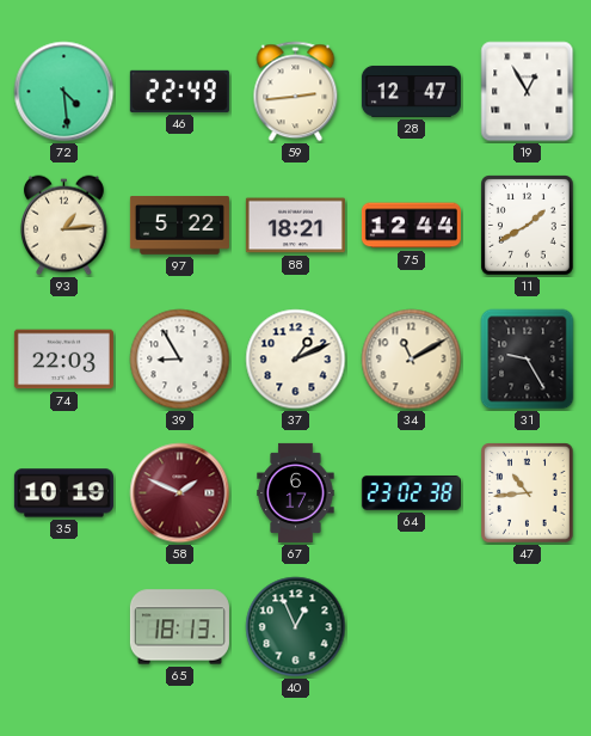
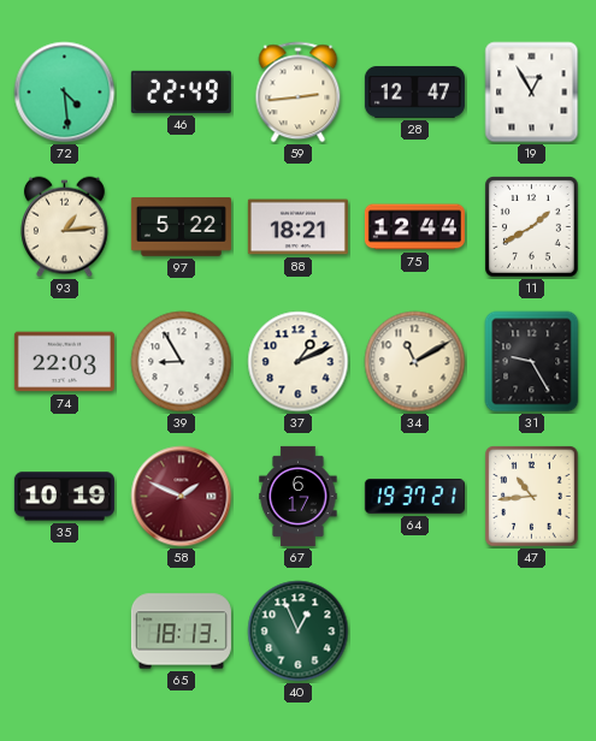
64: 23:02 -> 19:37
